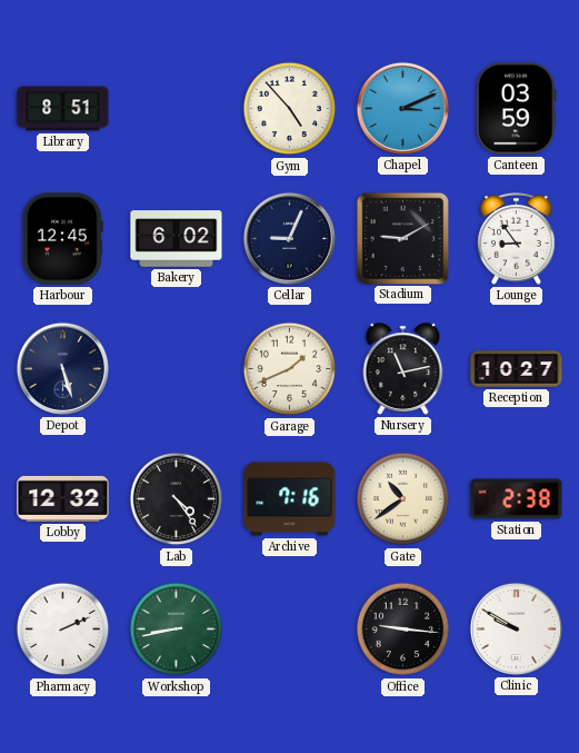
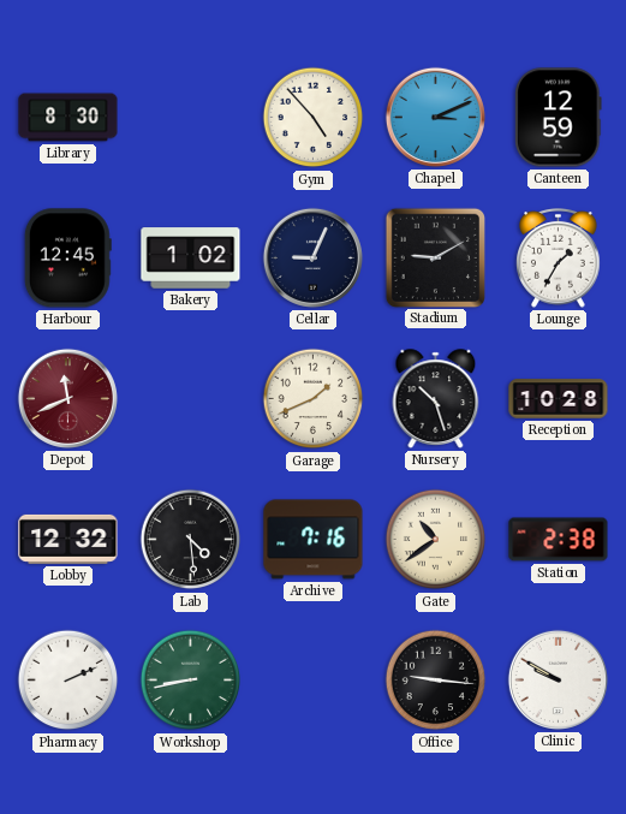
Library: 8:51 -> 8:30
Canteen: 03:59 -> 12:59
Bakery: 6:02 -> 1:02
Lounge: 8:54 -> 1:35
Depot: 5:27 -> 11:41
Depot dial: navy -> burgundy
Nursery: 11:13 -> 10:27
Reception: 10:27 -> 10:28
Lab: 4:24 -> 4:29
